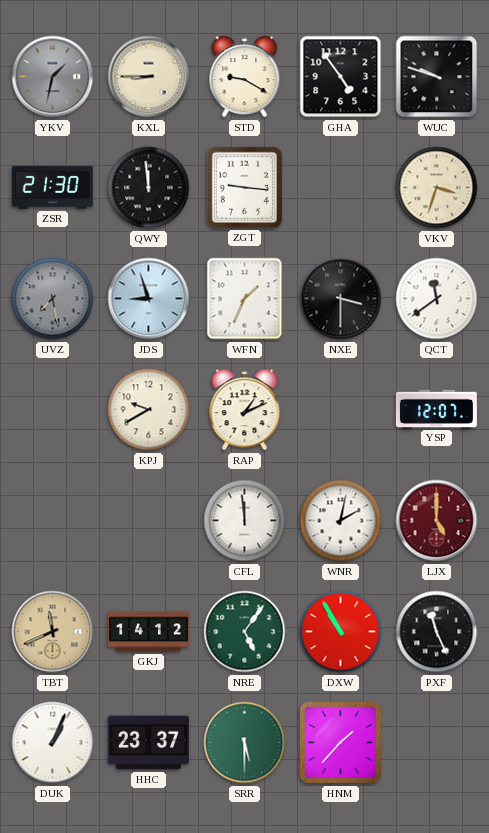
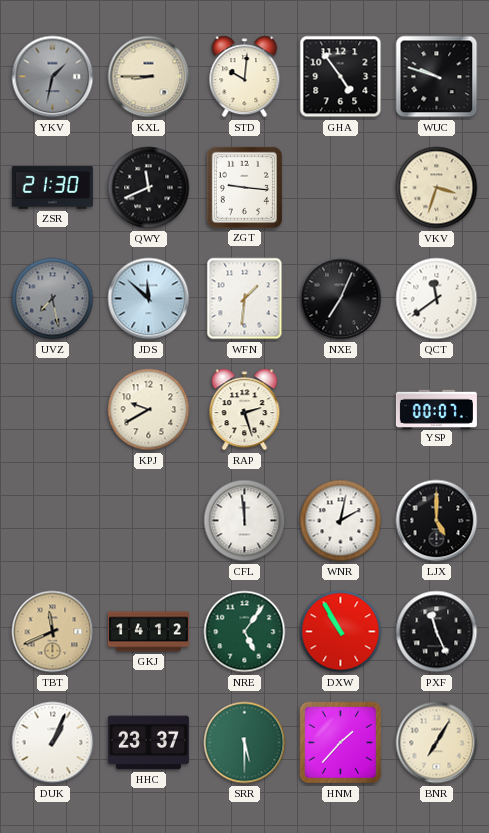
STD: 9:20 -> 10:01
QWY: 11:59 -> 11:41
JDS: 8:57 -> 11:52
WFN: 1:34 -> 1:31
NXE: 3:30 -> 7:04
RAP: 1:11 -> 2:27
YSP: 12:07 -> 00:07
LJX dial: burgundy -> black
BNR: none -> 7:05
